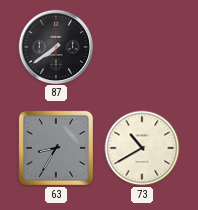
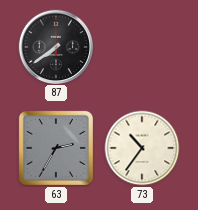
63: 8:35 -> 2:35
73: 10:40 -> 10:36
